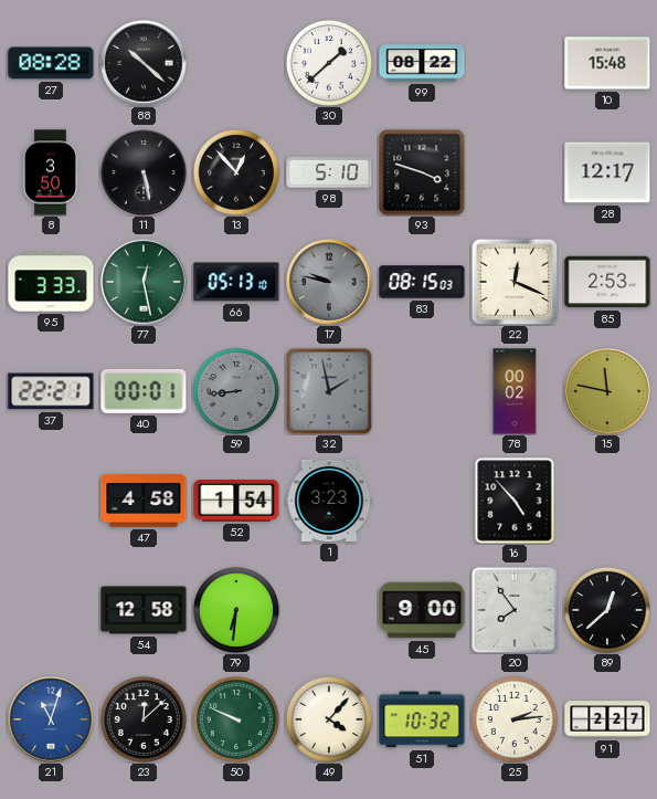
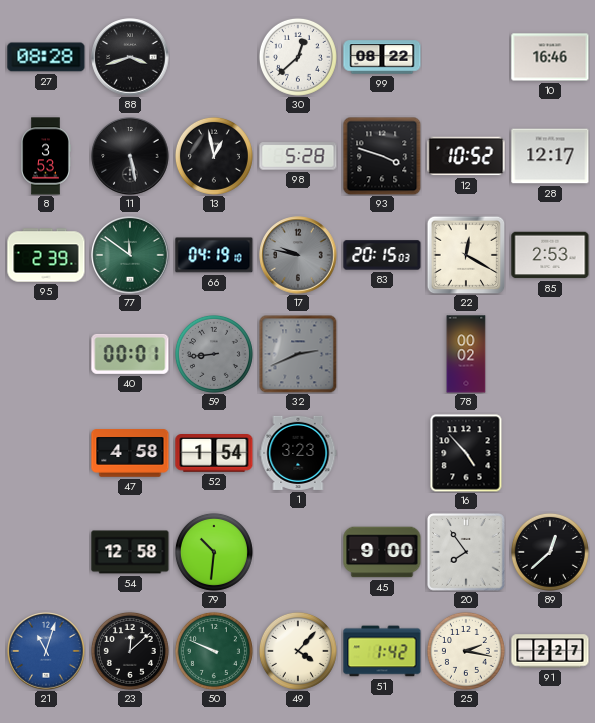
88: 10:22 -> 3:42
30: 1:38 -> 12:38
10: 15:48 -> 16:46
8: 3:50 -> 3:53
13: 12:53 -> 12:58
98: 5:10 -> 5:28
12: none -> 10:52
95: 3:33 -> 2:39
77: 12:28 -> 11:51
66: 05:13 -> 04:19
83: 08:15 -> 20:15
22: 12:19 -> 12:20
37: 22:21 -> none
32: 1:58 -> 2:41
15: 11:47 -> none
79: 6:31 -> 10:31
51: 10:32 -> 1:42
25: 2:14 -> 2:17
